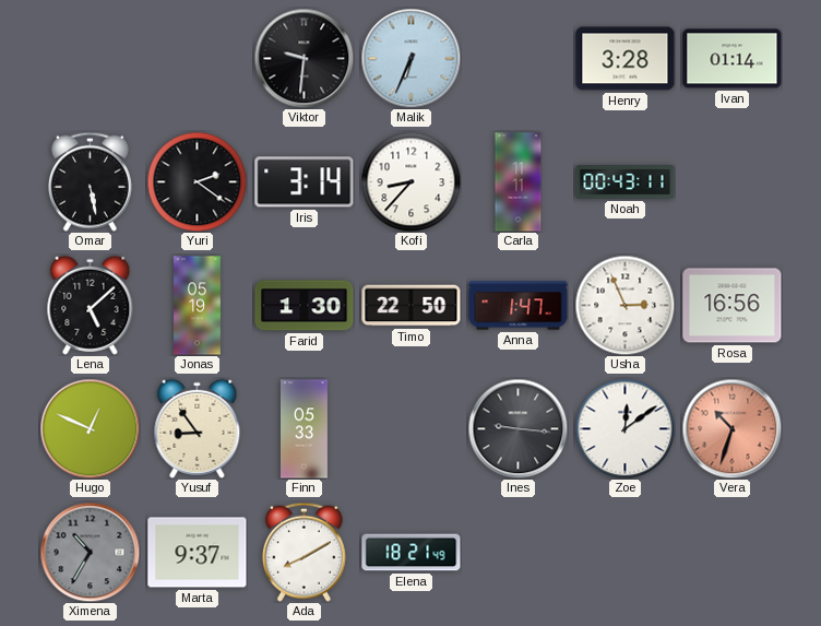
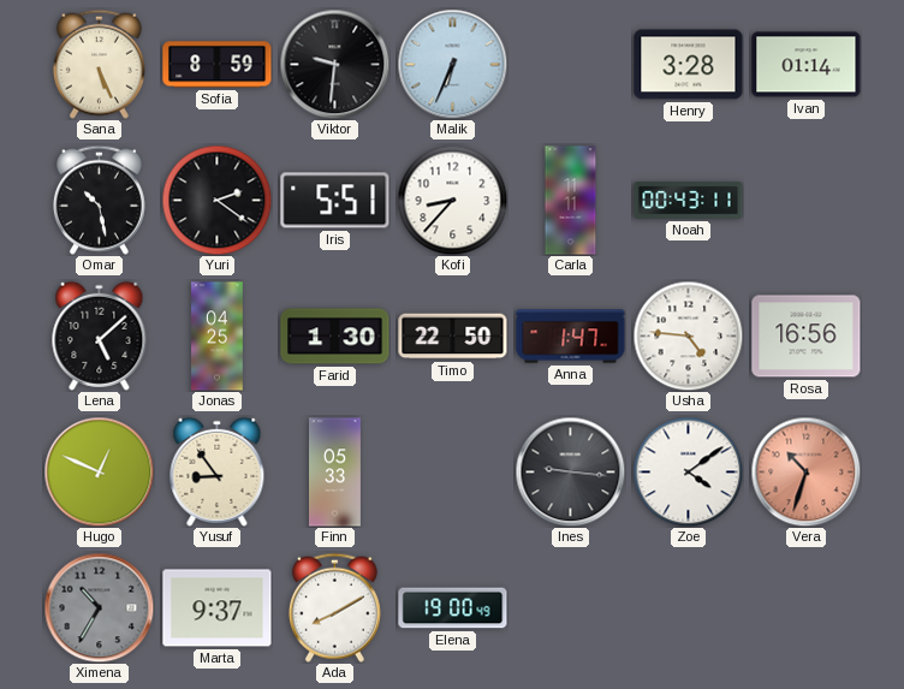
Sana: none -> 5:26
Sofia: none -> 8:59
Omar: 5:28 -> 10:28
Iris: 3:14 -> 5:51
Jonas: 05:19 -> 04:25
Usha: 2:56 -> 4:46
Zoe: 12:09 -> 4:09
Elena: 18:21 -> 19:00
